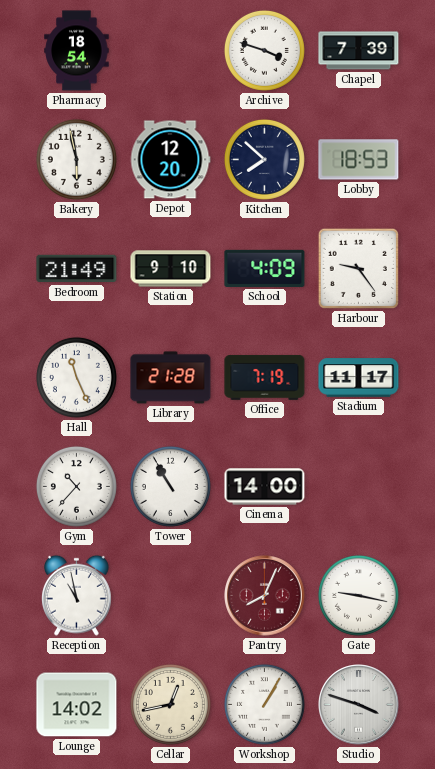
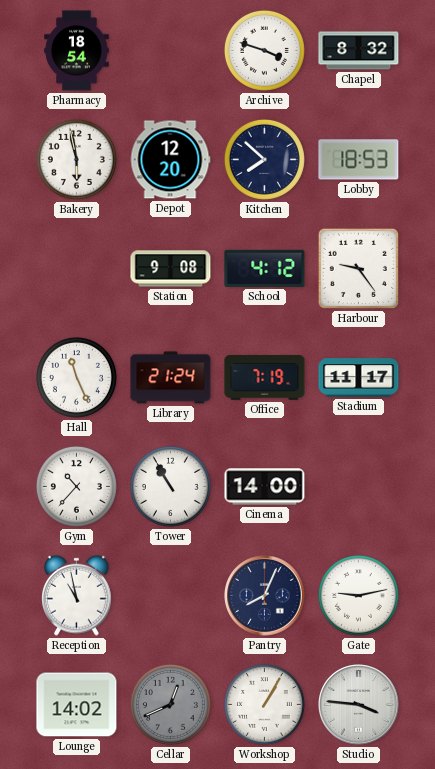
Chapel: 7:39 -> 8:32
Bedroom: 21:49 -> none
Station: 9:10 -> 9:08
School: 4:09 -> 4:12
Library: 21:28 -> 21:24
Pantry dial: burgundy -> navy
Gate: 9:17 -> 9:13
Cellar: 12:43 -> 12:41
Cellar dial: cream -> grey
Studio: 3:48 -> 3:46
